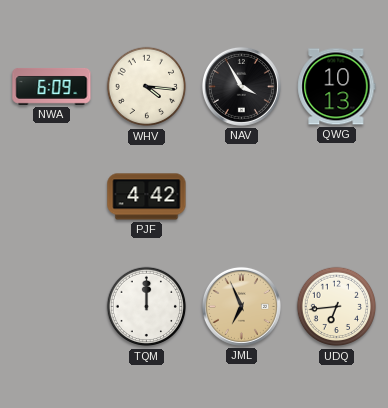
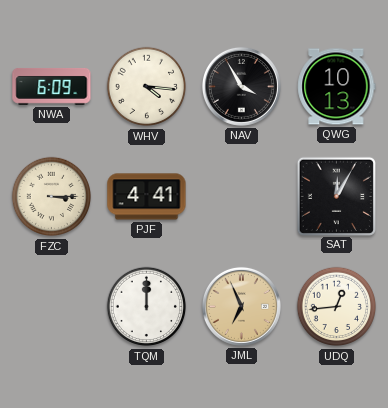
FZC: none -> 3:15
PJF: 4:42 -> 4:41
SAT: none -> 12:05
UDQ: 6:44 -> 12:44
